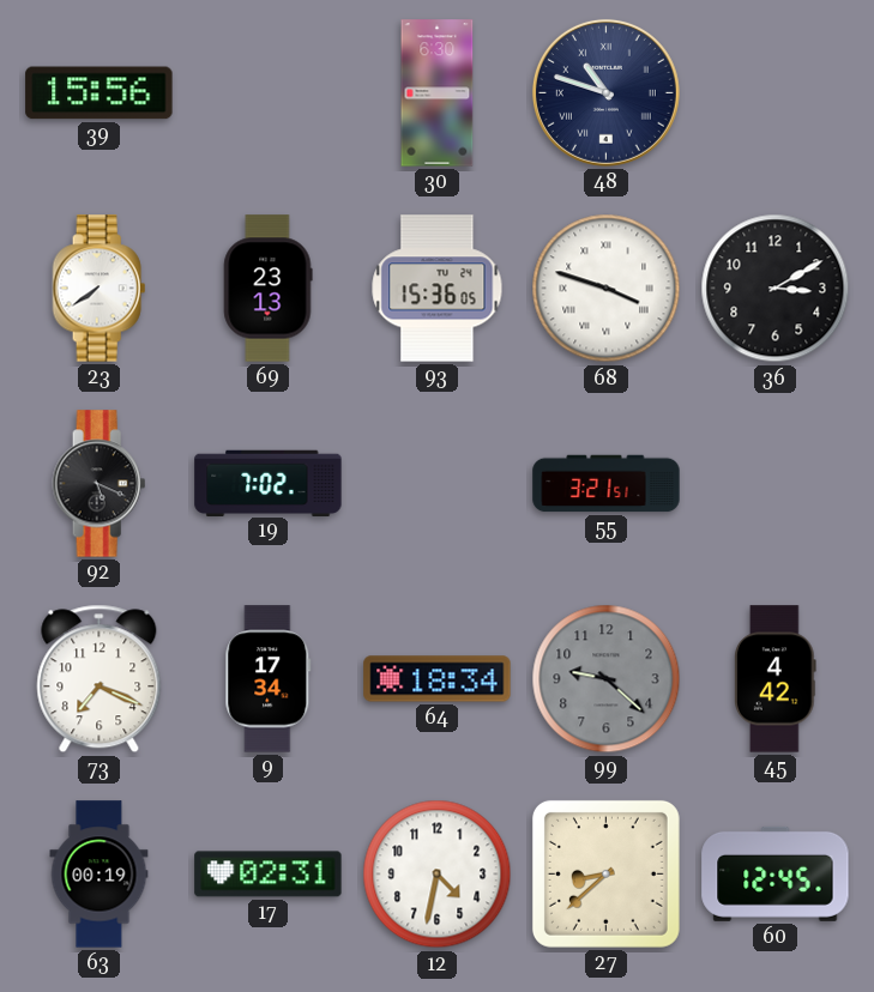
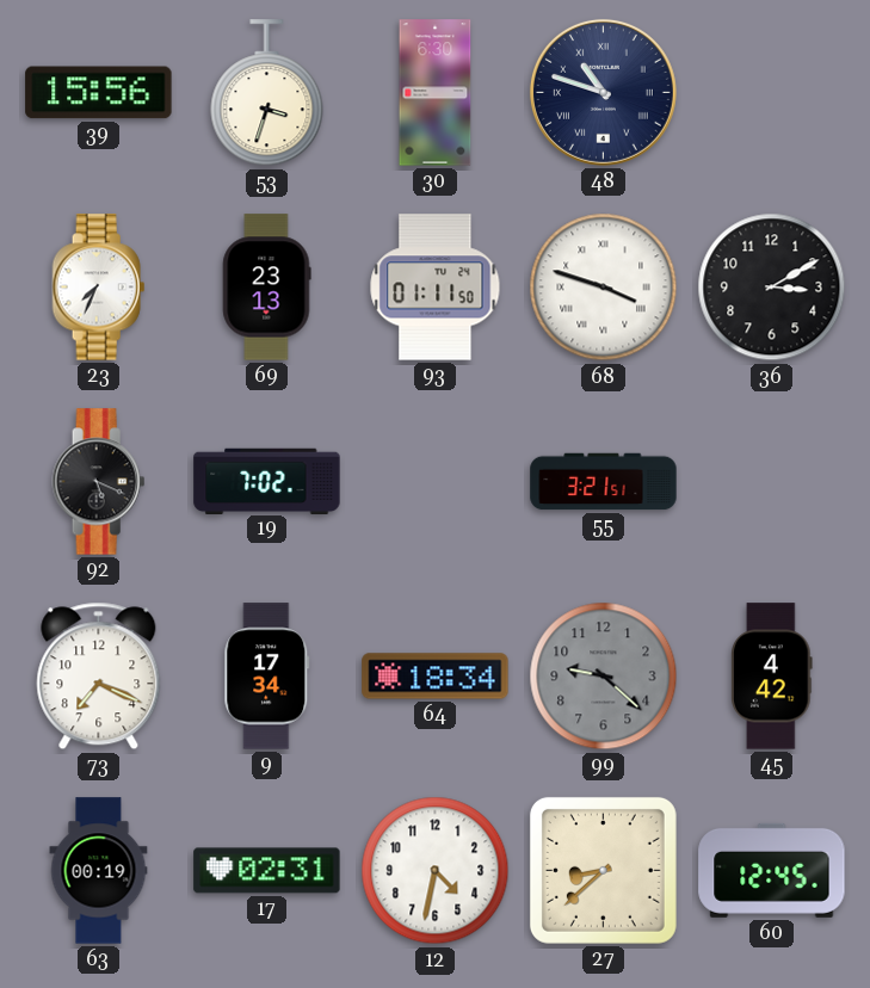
53: none -> 3:33
23: 7:39 -> 7:34
93: 15:36 -> 01:11
